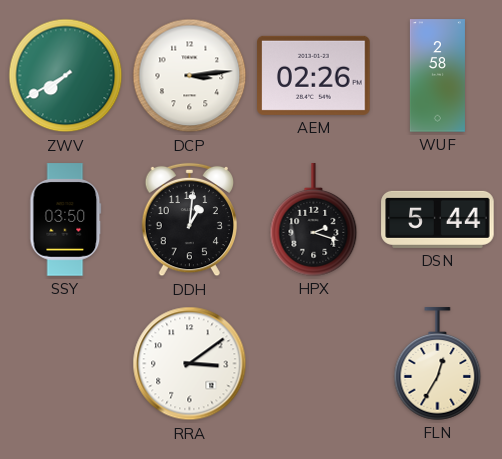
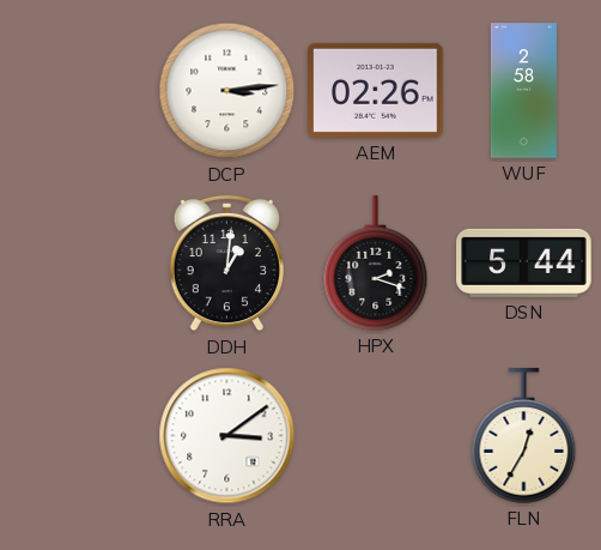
ZWV: 7:40 -> none
SSY: 03:50 -> none
